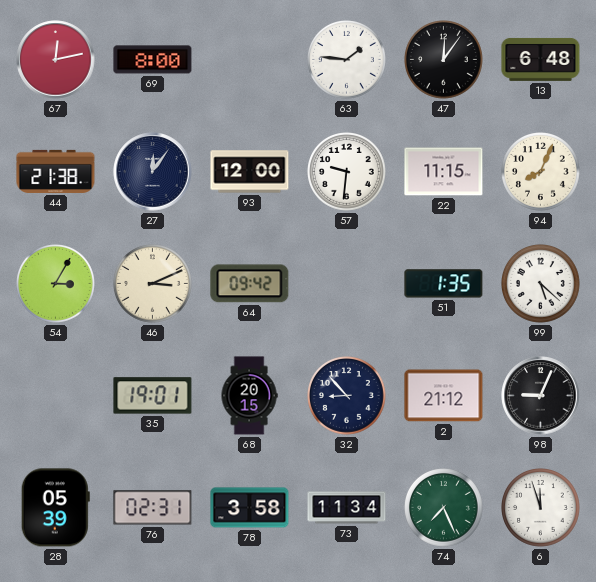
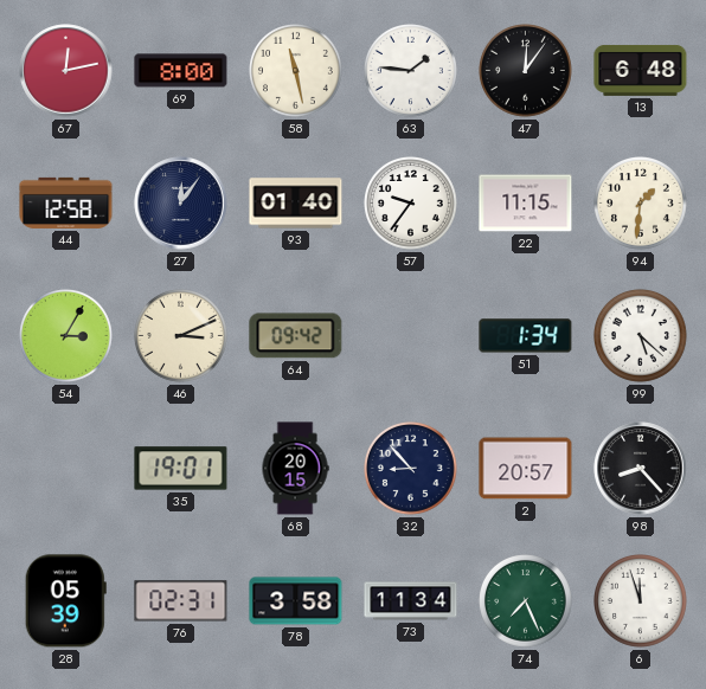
58: none -> 11:28
44: 21:38 -> 12:58
93: 12:00 -> 01:40
57: 9:31 -> 9:36
94: 8:04 -> 1:31
51: 1:35 -> 1:34
2: 21:12 -> 20:57
98: 9:04 -> 8:23
